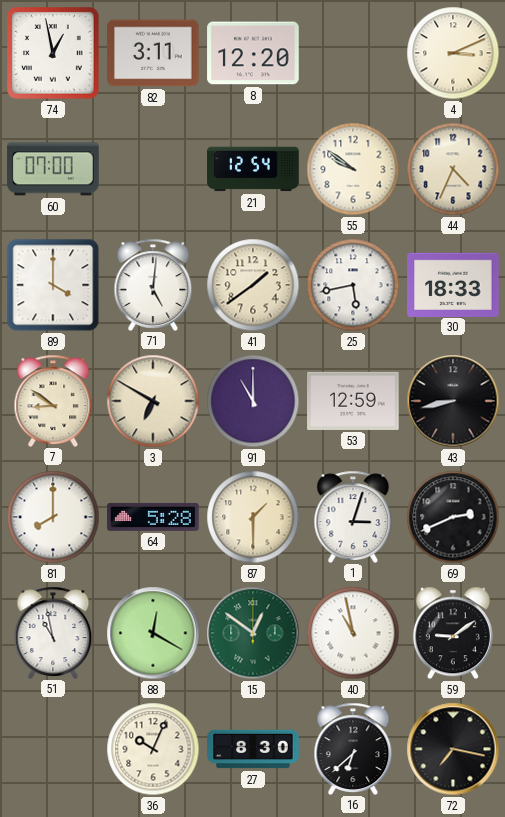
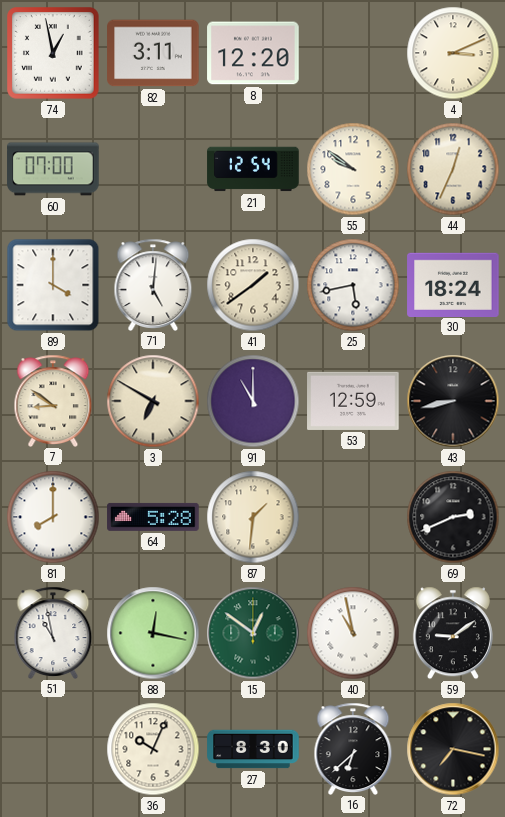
44: 4:34 -> 12:34
30: 18:33 -> 18:24
87: 1:30 -> 1:31
1: 3:03 -> none
88: 12:20 -> 12:17
